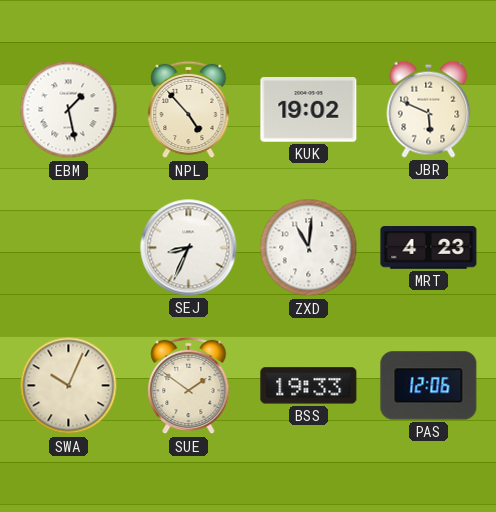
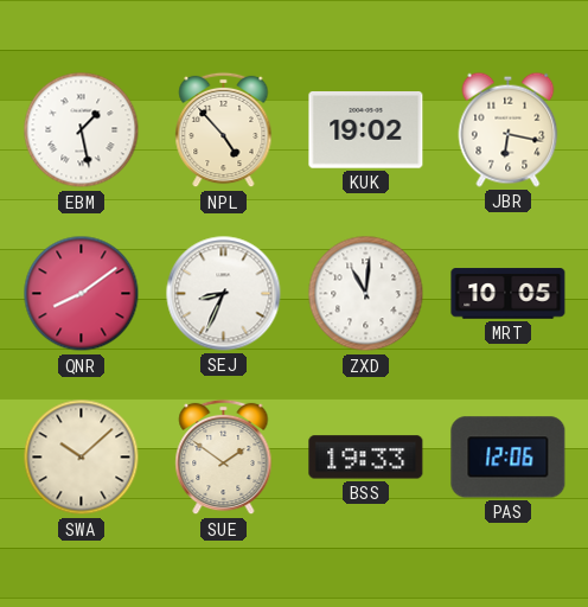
JBR: 5:49 -> 6:17
QNR: none -> 8:09
MRT: 4:23 -> 10:05
SWA: 10:04 -> 10:08
